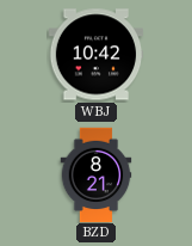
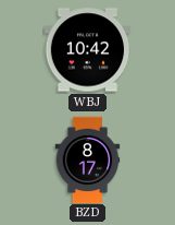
BZD: 8:21 -> 8:17
